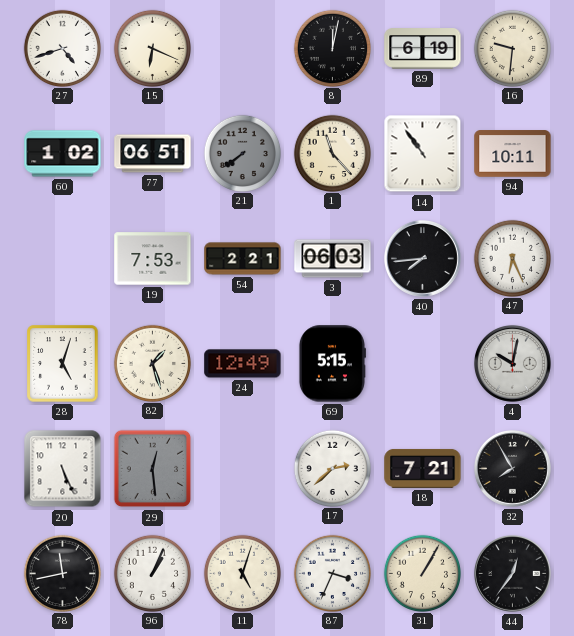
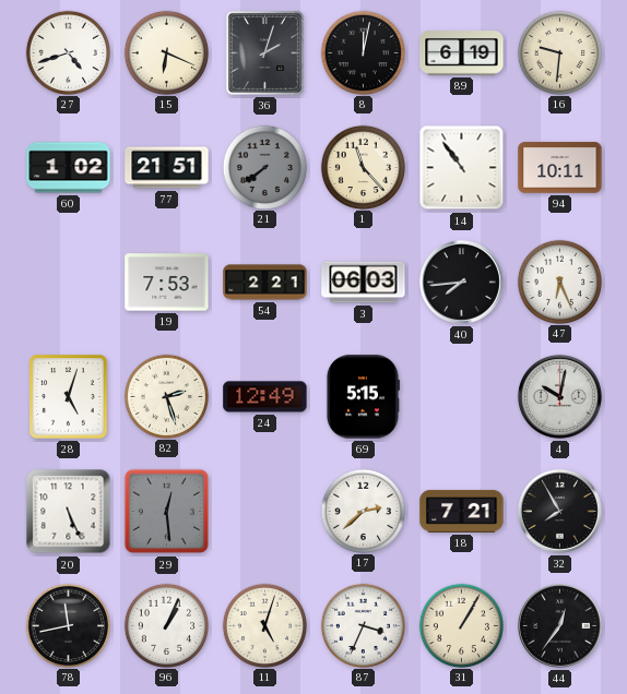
36: none -> 2:03
77: 06:51 -> 21:51
82: 1:27 -> 2:27
